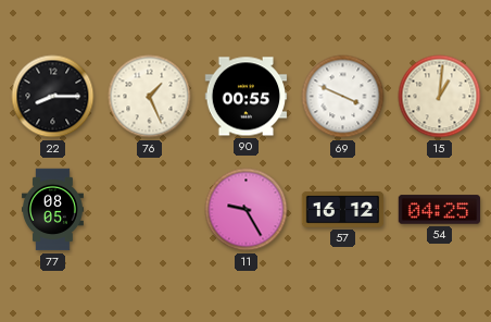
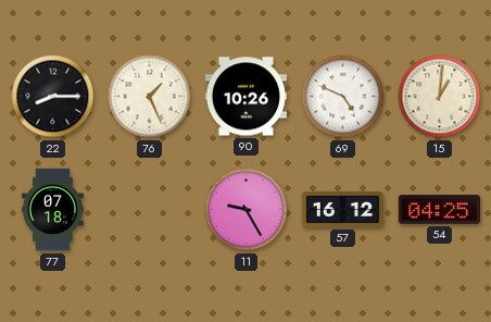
90: 00:55 -> 10:26
69: 3:49 -> 4:49
77: 08:05 -> 07:18
